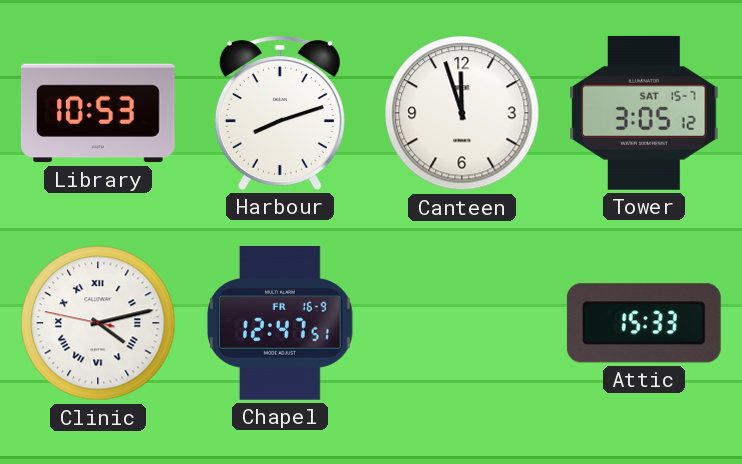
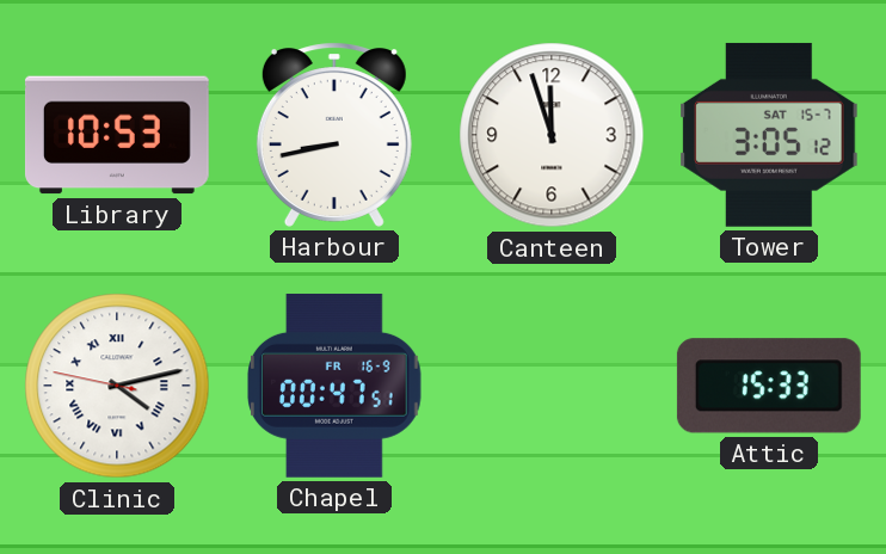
Harbour: 8:12 -> 8:43
Chapel: 12:47 -> 00:47
